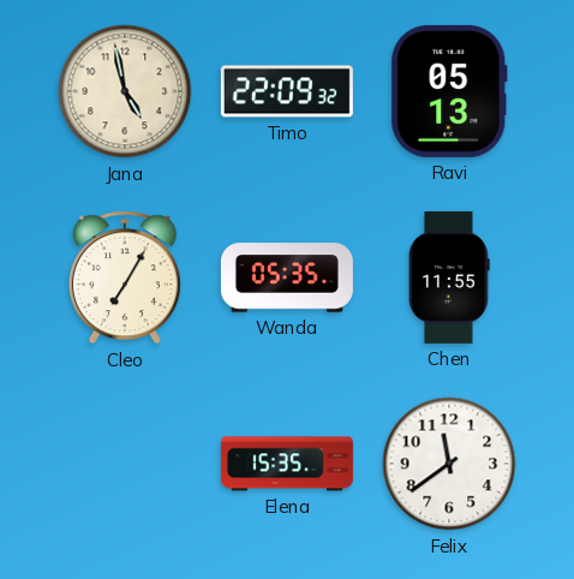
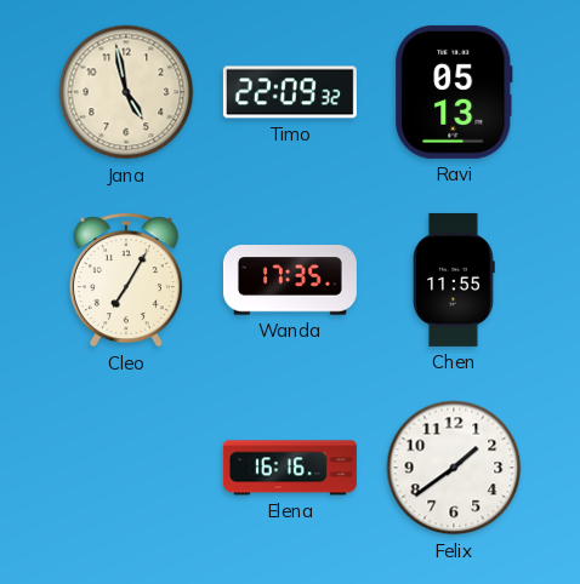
Wanda: 05:35 -> 17:35
Elena: 15:35 -> 16:16
Felix: 11:39 -> 1:39
